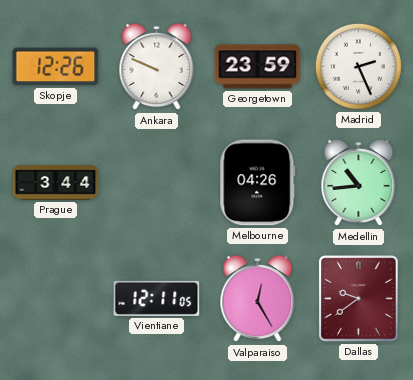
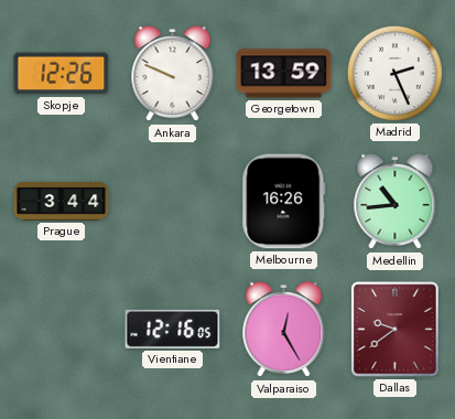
Georgetown: 23:59 -> 13:59
Melbourne: 04:26 -> 16:26
Vientiane: 12:11 -> 12:16
